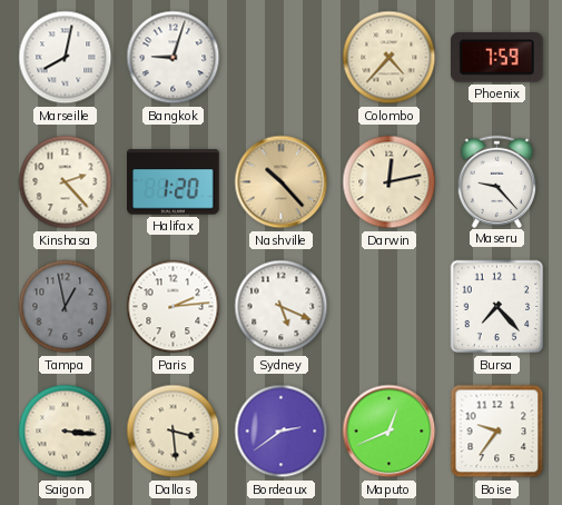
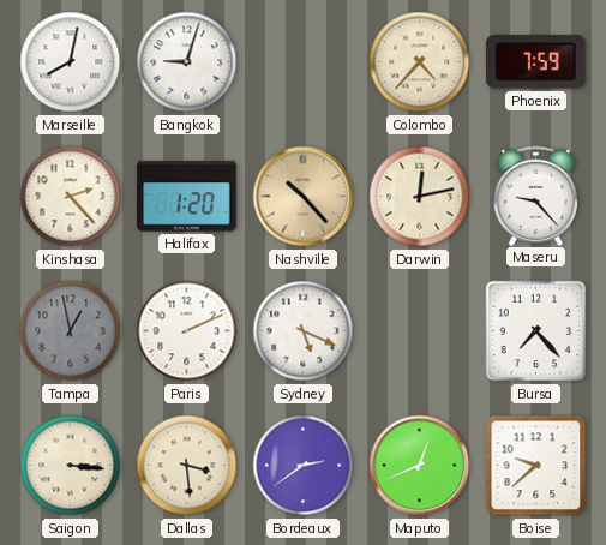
Paris: 2:14 -> 2:11
Boise: 9:36 -> 9:38
